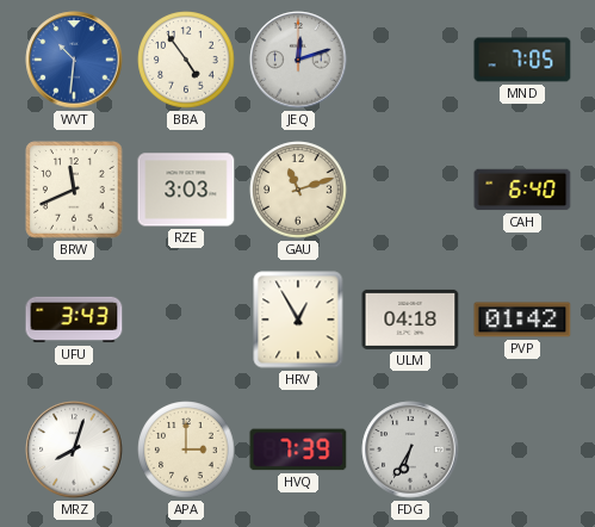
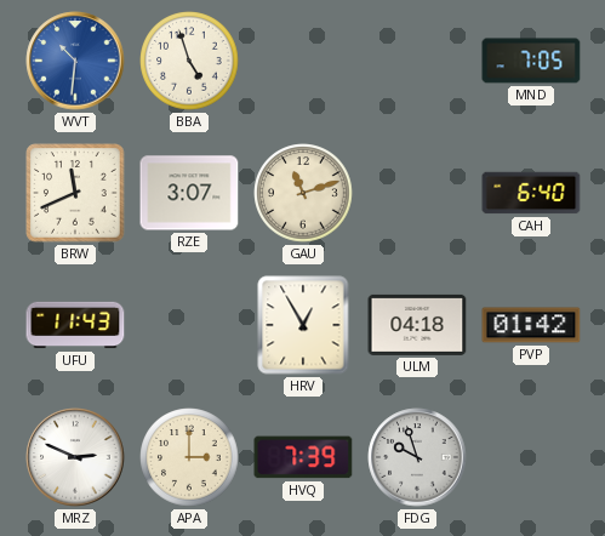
BBA: 4:54 -> 4:57
JEQ: 12:12 -> none
RZE: 3:03 -> 3:07
UFU: 3:43 -> 11:43
MRZ: 8:03 -> 2:49
FDG: 6:35 -> 9:57
